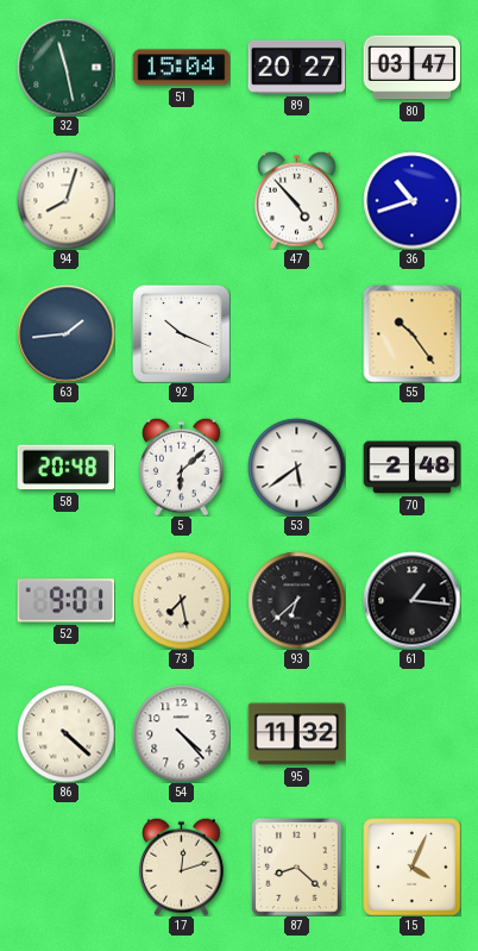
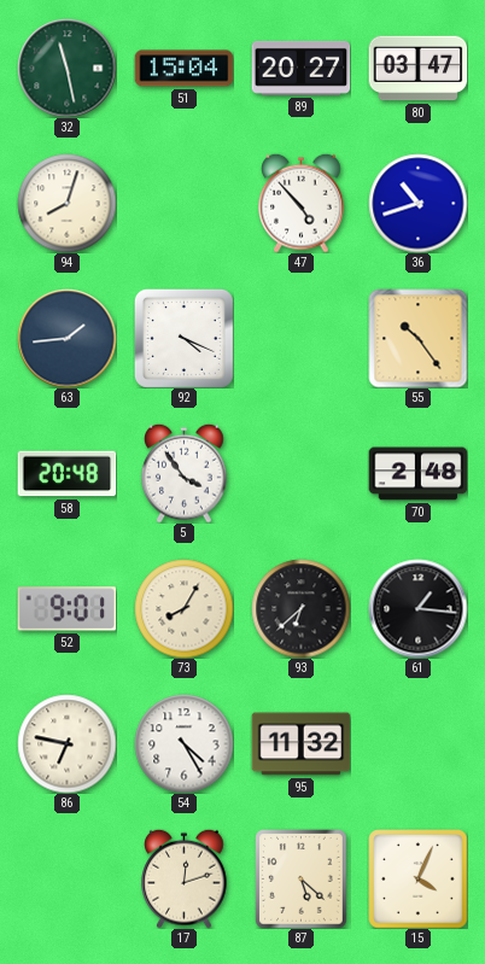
92: 10:19 -> 4:19
5: 6:08 -> 3:54
53: 5:39 -> none
73: 7:28 -> 8:05
86: 4:22 -> 6:47
54: 4:23 -> 4:25
87: 8:22 -> 5:22
